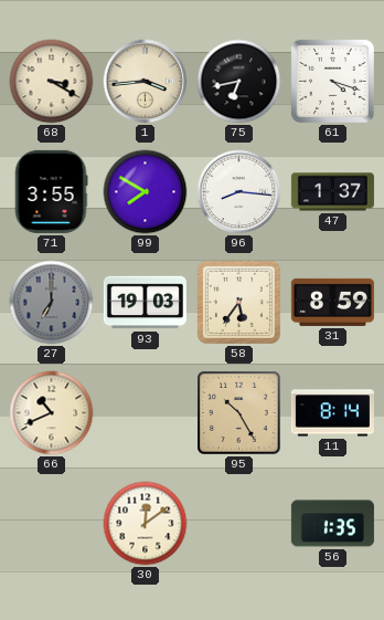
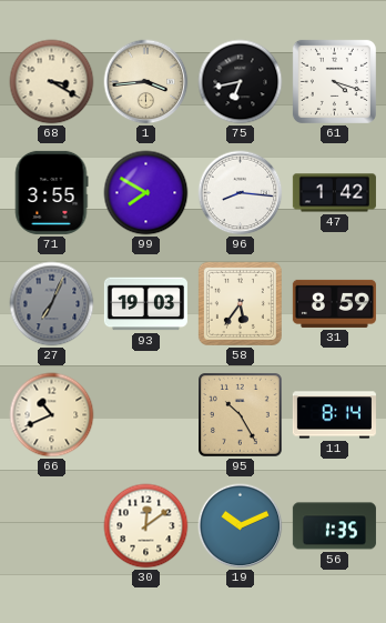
47: 1:37 -> 1:42
27: 7:00 -> 7:04
19: none -> 10:11
